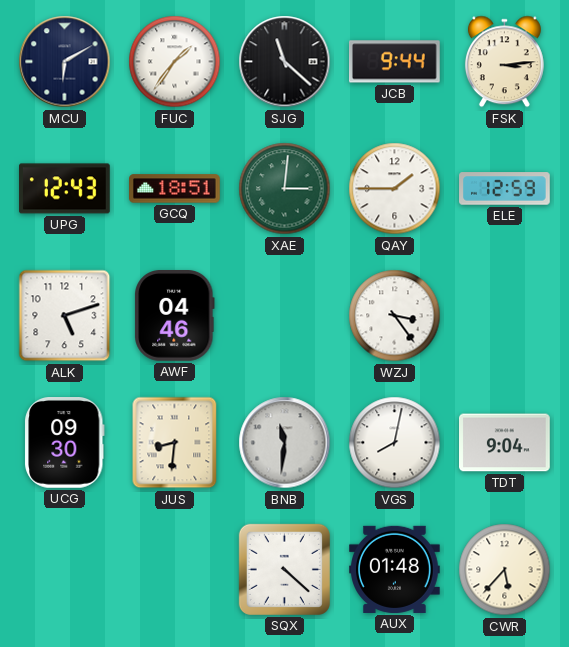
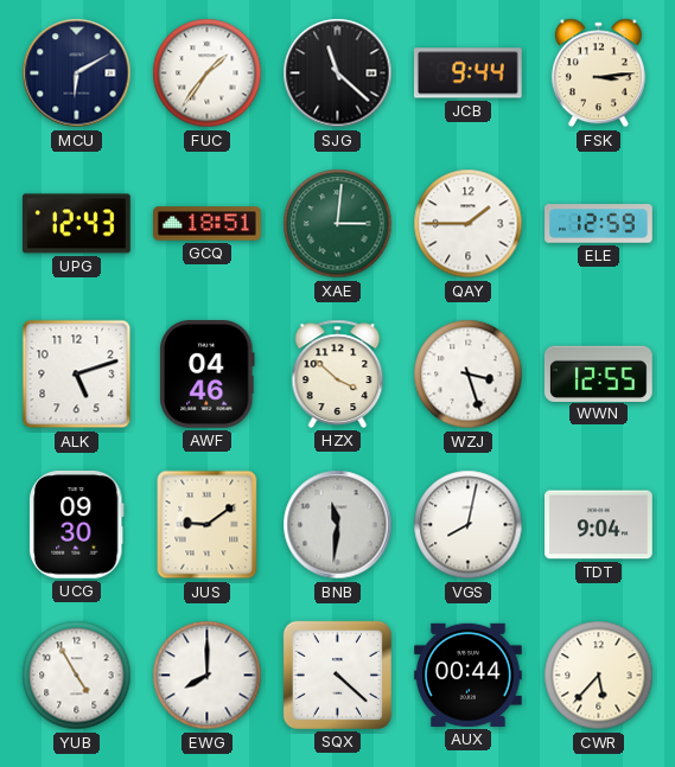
HZX: none -> 3:52
WZJ: 3:24 -> 3:27
WWN: none -> 12:55
JUS: 8:31 -> 9:09
YUB: none -> 4:55
EWG: none -> 8:00
AUX: 01:48 -> 00:44
